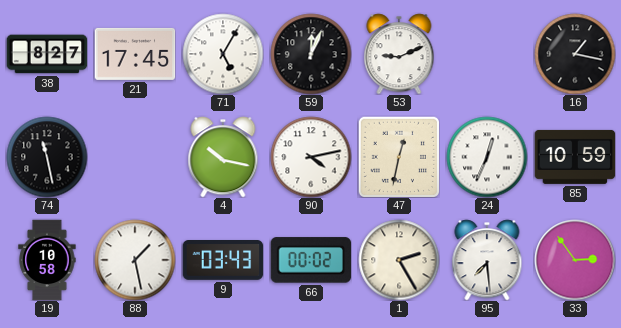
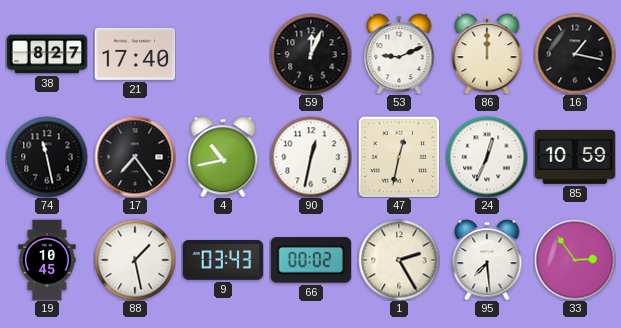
21: 17:45 -> 17:40
71: 5:05 -> none
86: none -> 12:00
17: none -> 7:24
4: 10:17 -> 10:43
90: 4:13 -> 12:32
19: 10:58 -> 10:45
